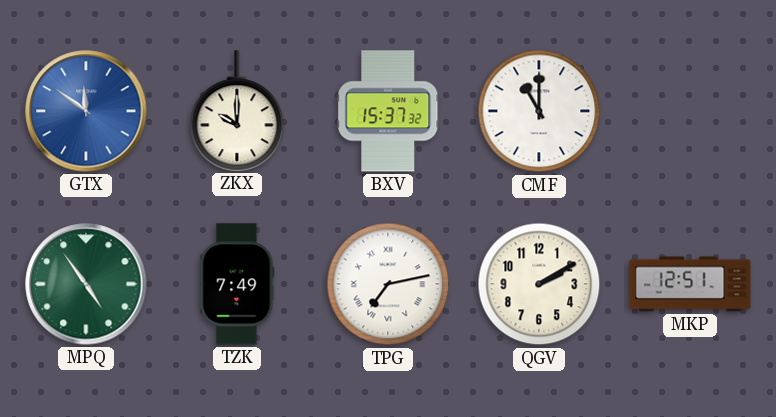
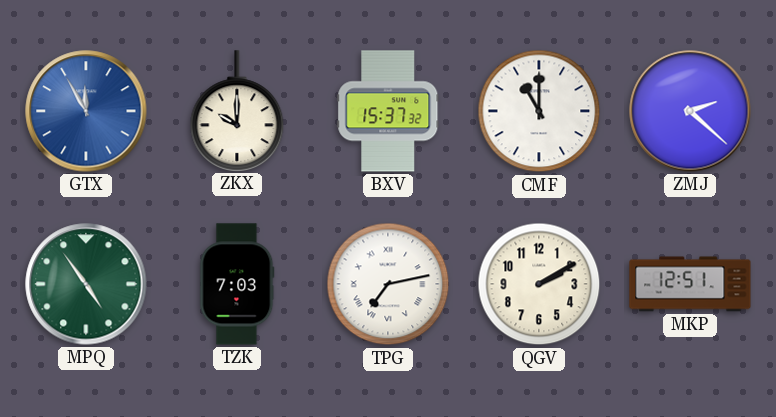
GTX: 11:51 -> 11:55
ZMJ: none -> 2:22
TZK: 7:49 -> 7:03
